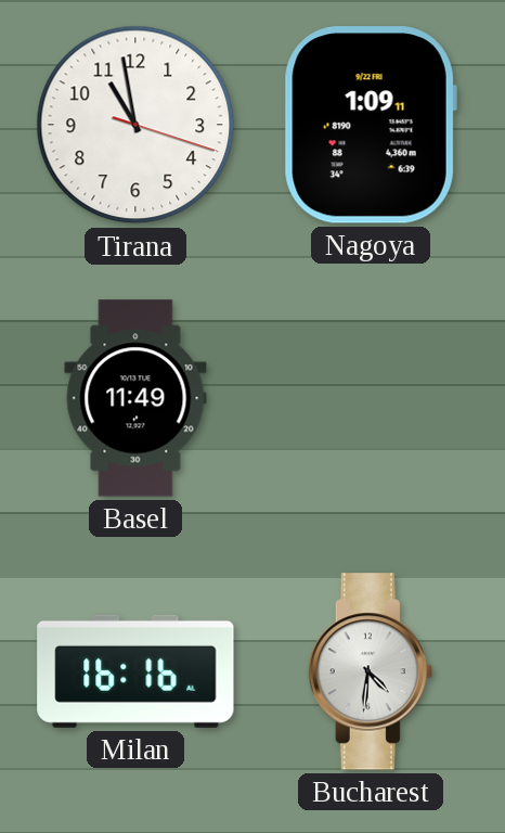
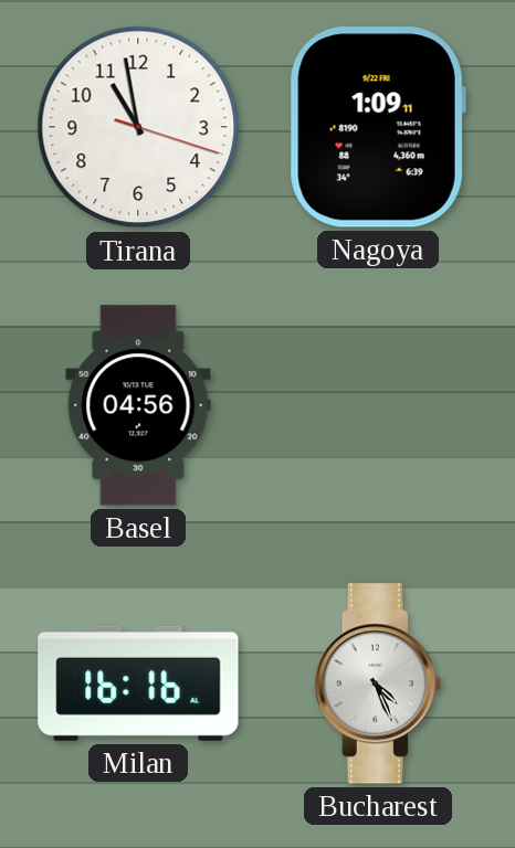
Basel: 11:49 -> 04:56
Bucharest: 4:31 -> 4:26
